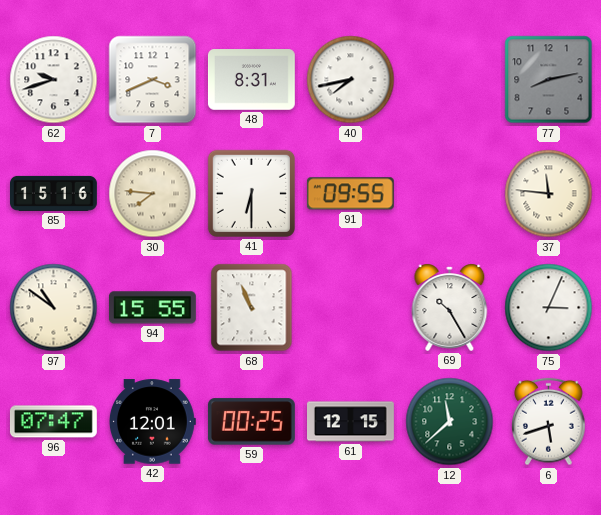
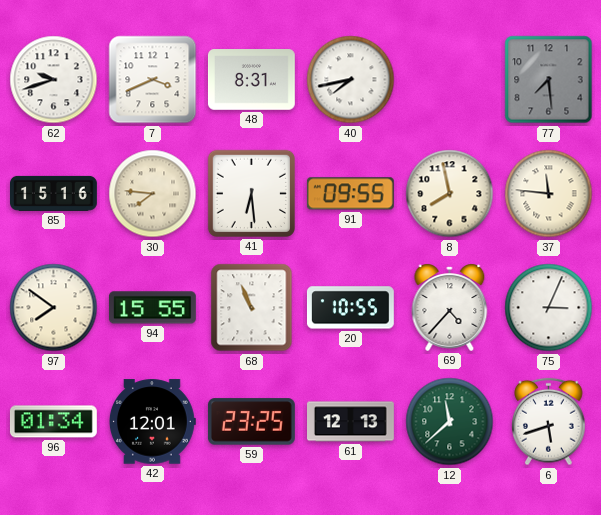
77: 8:13 -> 7:29
41: 6:30 -> 6:29
8: none -> 7:58
97: 10:51 -> 7:51
20: none -> 10:55
69: 10:25 -> 4:37
96: 07:47 -> 01:34
59: 00:25 -> 23:25
61: 12:15 -> 12:13
